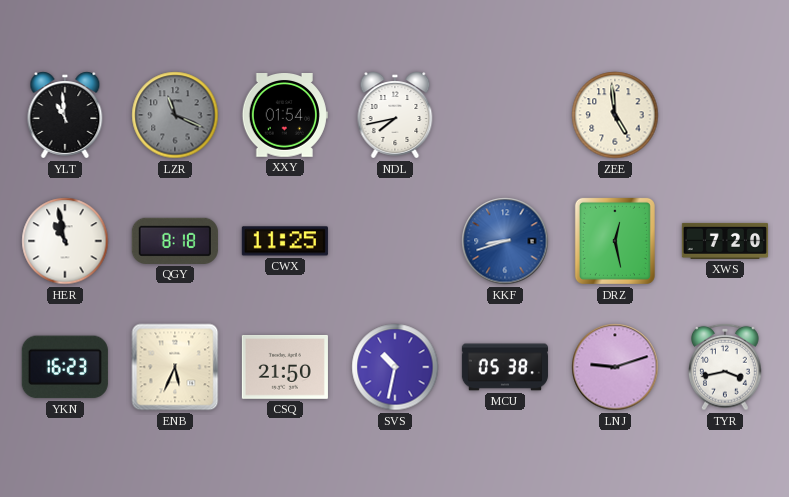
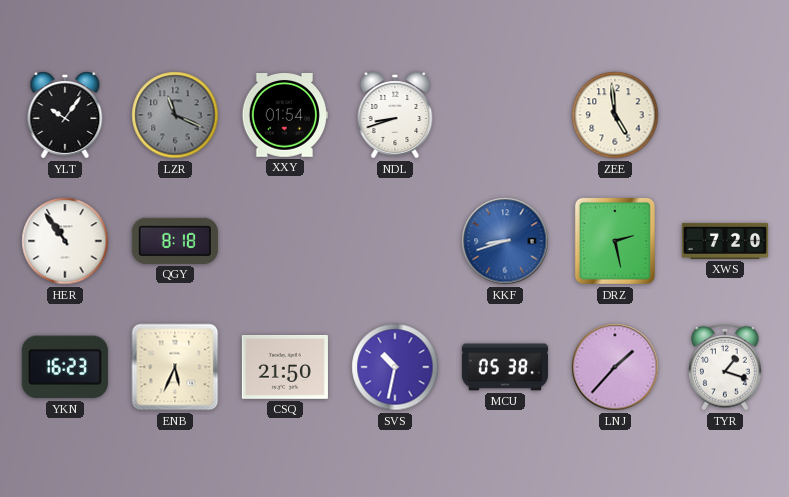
YLT: 10:59 -> 10:06
NDL: 7:43 -> 8:42
HER: 10:58 -> 10:54
CWX: 11:25 -> none
DRZ: 12:28 -> 2:28
LNJ: 9:12 -> 1:37
TYR: 3:43 -> 1:18
